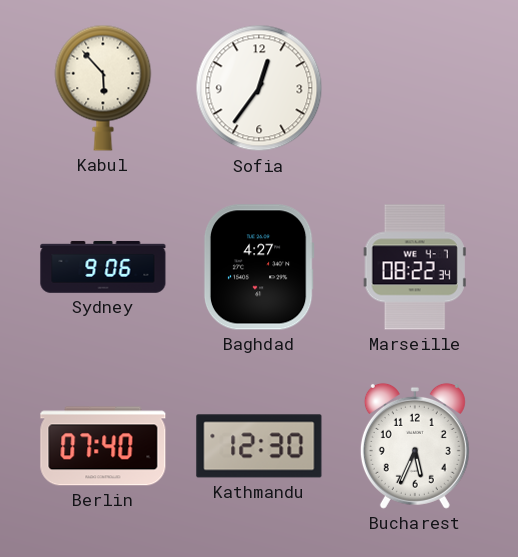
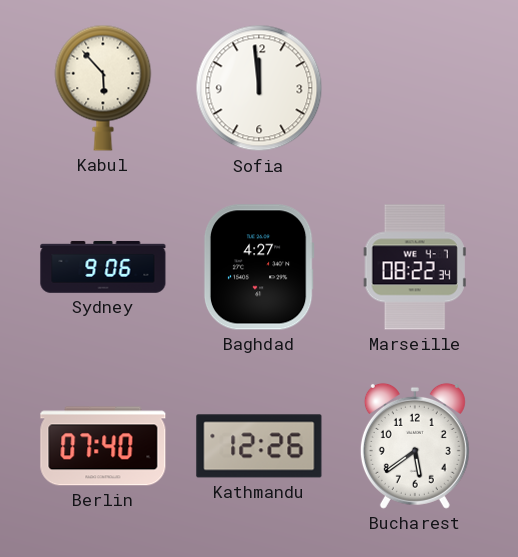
Sofia: 12:36 -> 11:59
Kathmandu: 12:30 -> 12:26
Bucharest: 5:34 -> 5:39
